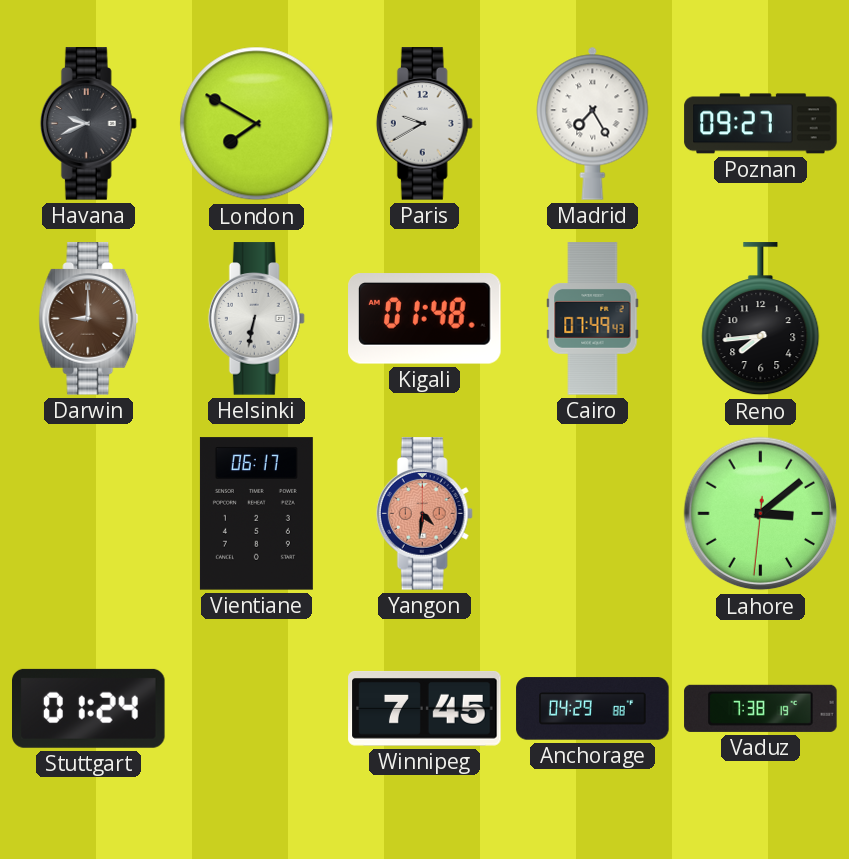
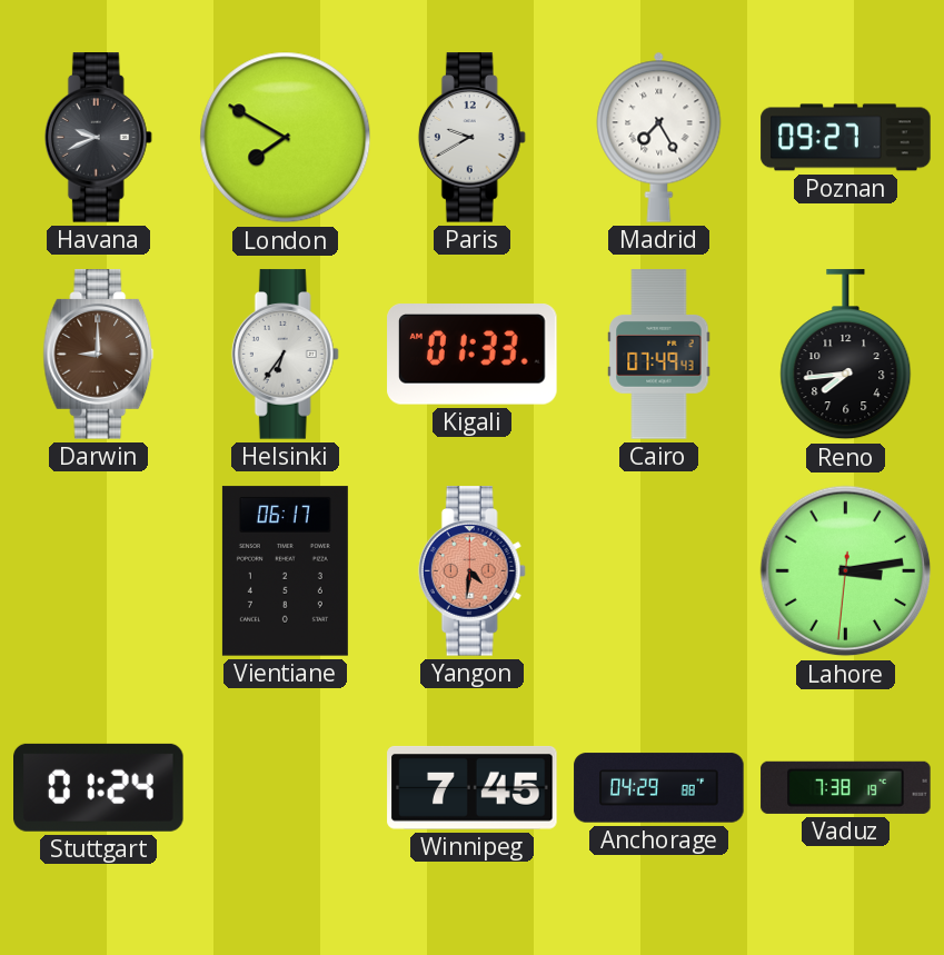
Helsinki: 6:32 -> 6:36
Kigali: 01:48 -> 01:33
Lahore: 3:08 -> 3:13
